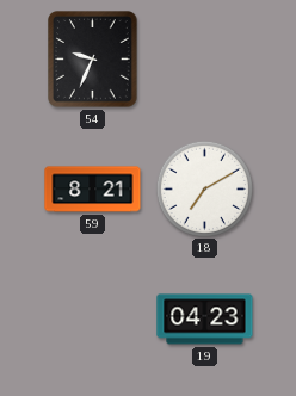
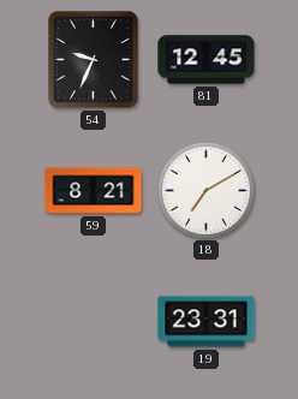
81: none -> 12:45
19: 04:23 -> 23:31
